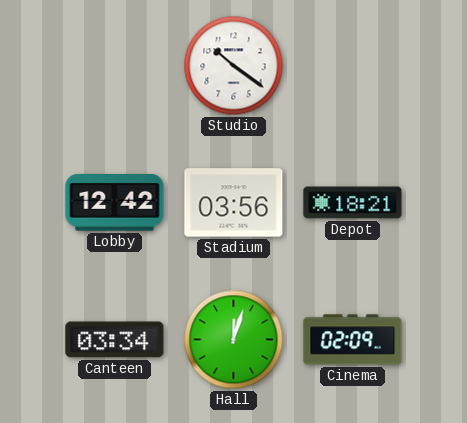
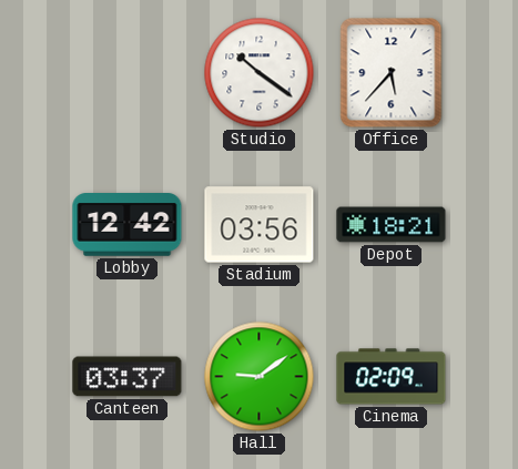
Office: none -> 5:37
Canteen: 03:34 -> 03:37
Hall: 12:03 -> 9:09
